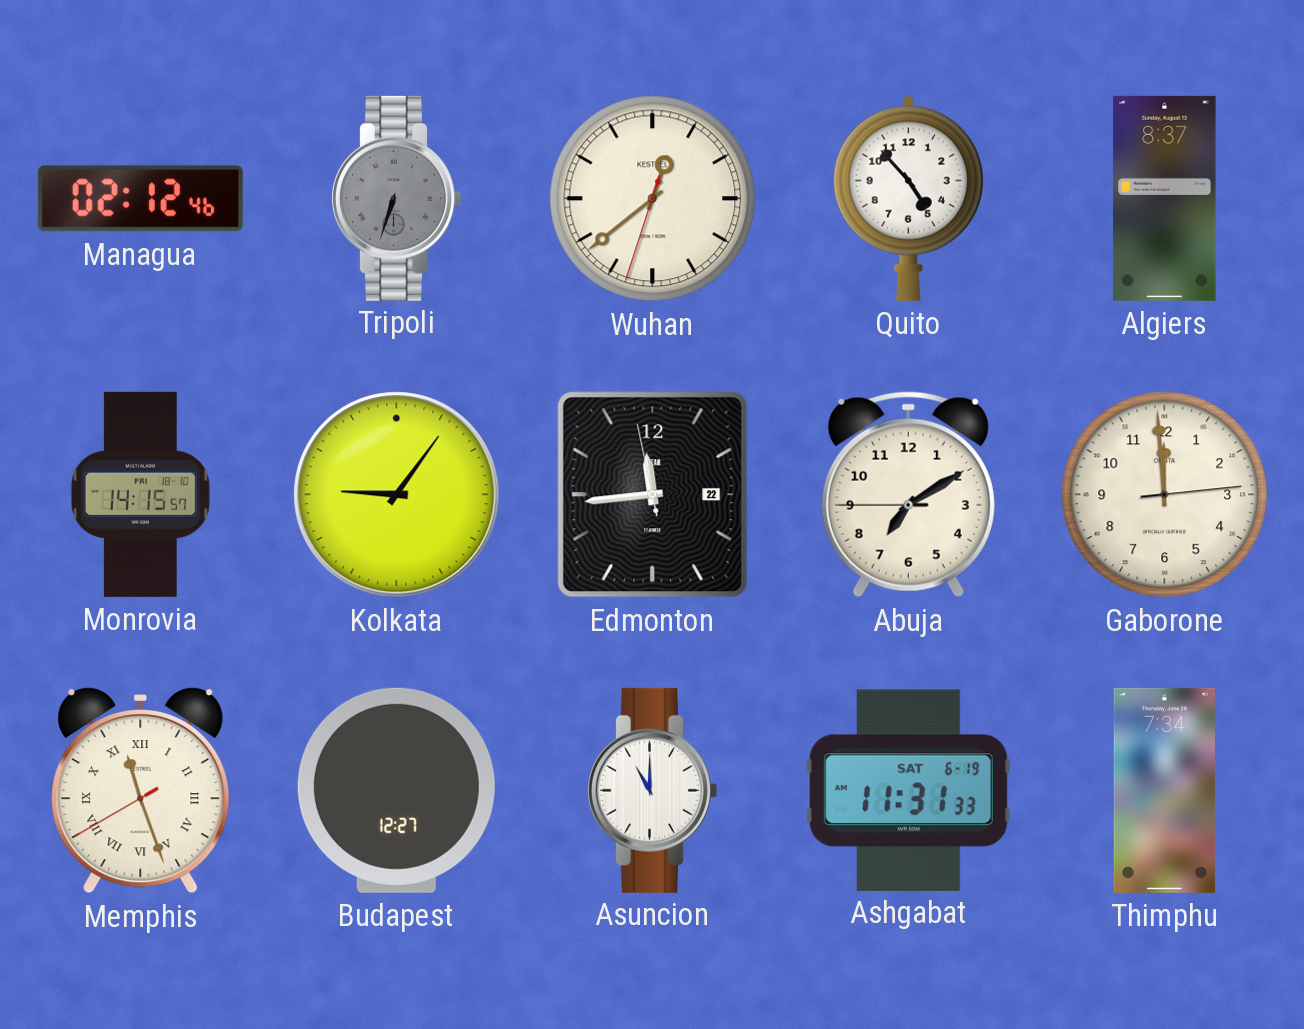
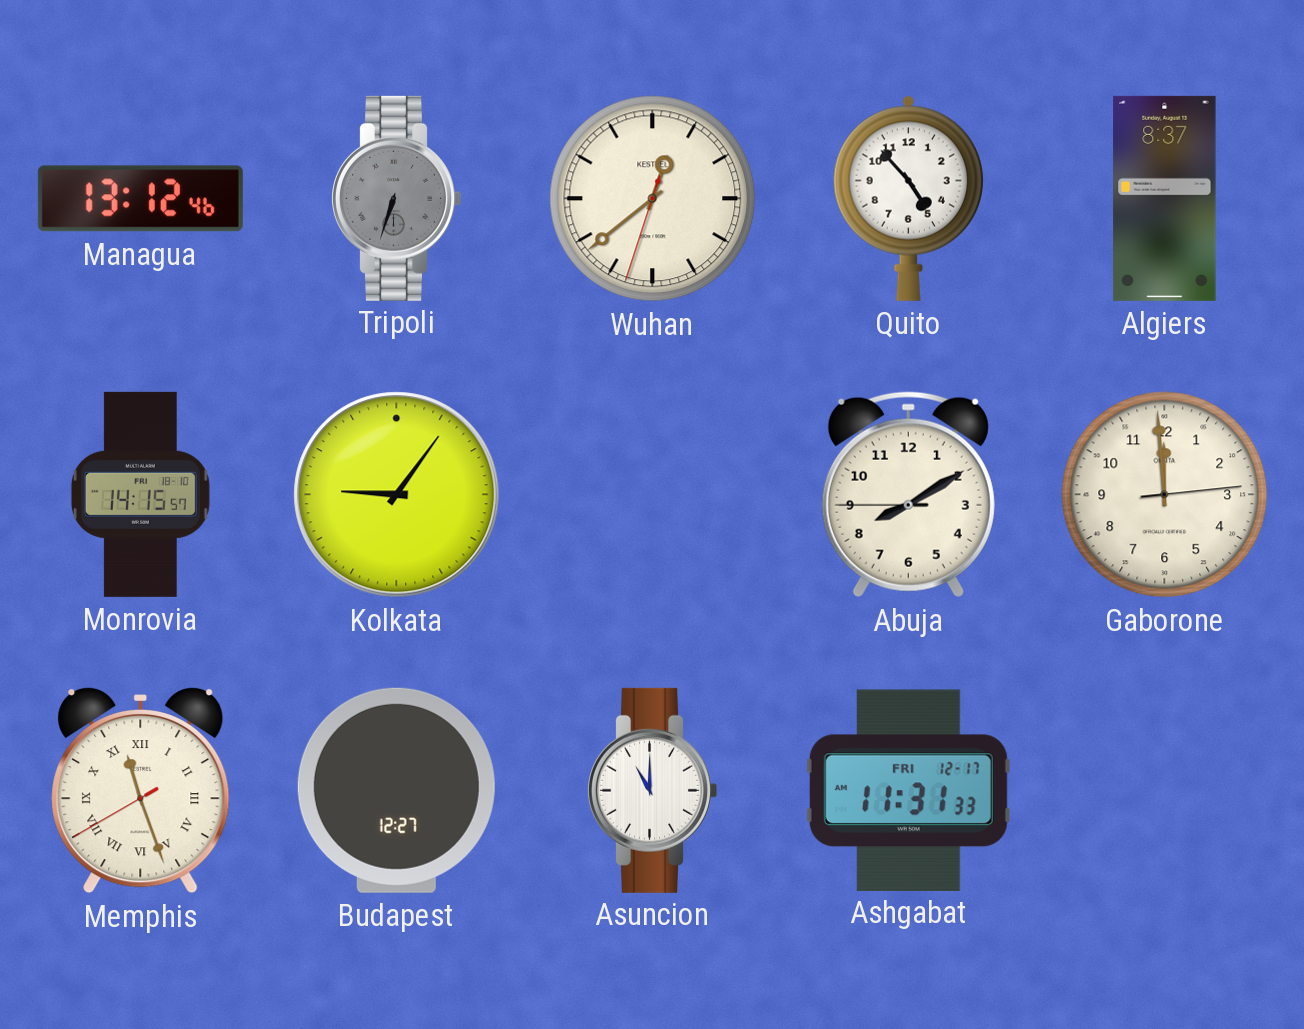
Managua: 02:12 -> 13:12
Edmonton: 11:43 -> none
Abuja: 7:09 -> 8:09
Ashgabat date: SAT 6-19 -> FRI 12-17
Thimphu: 7:34 -> none
